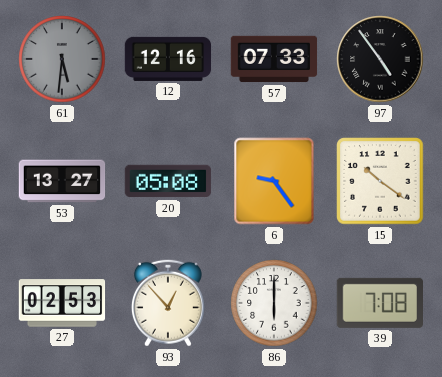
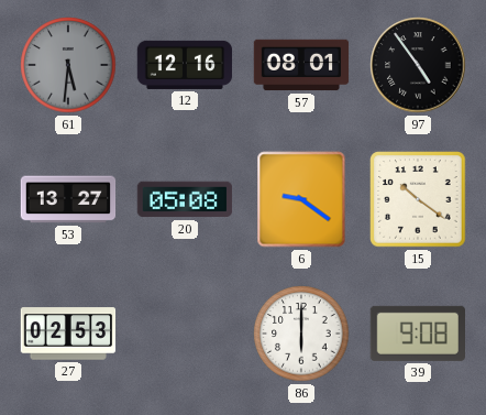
57: 07:33 -> 08:01
6: 9:24 -> 9:21
93: 12:53 -> none
39: 7:08 -> 9:08
